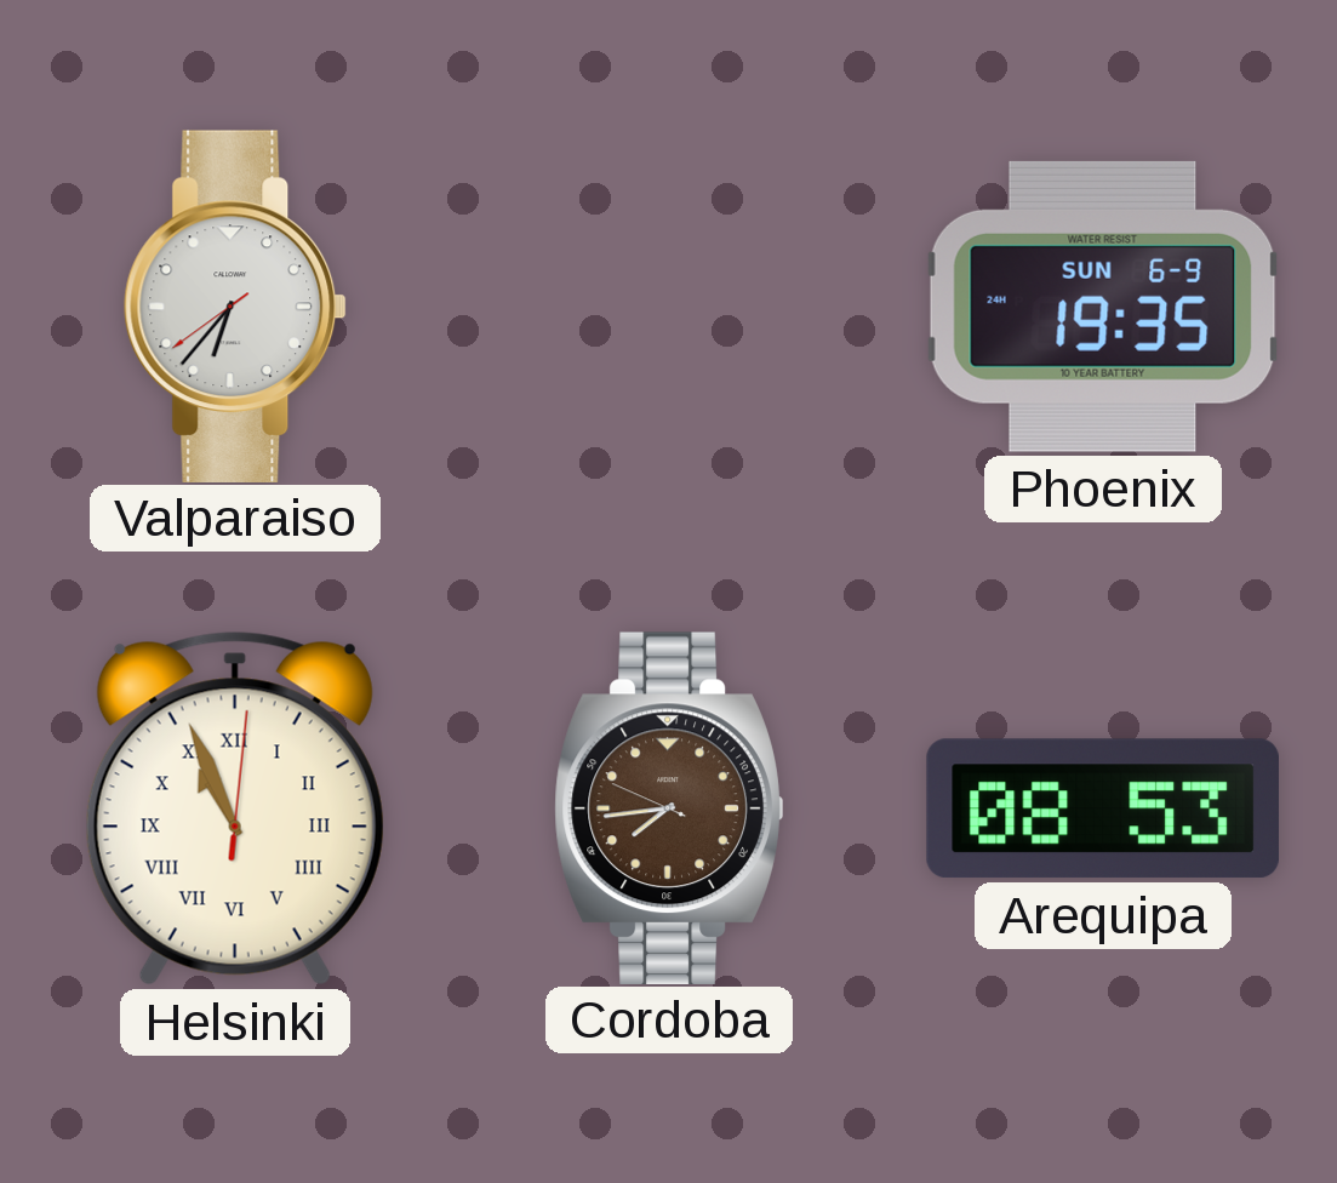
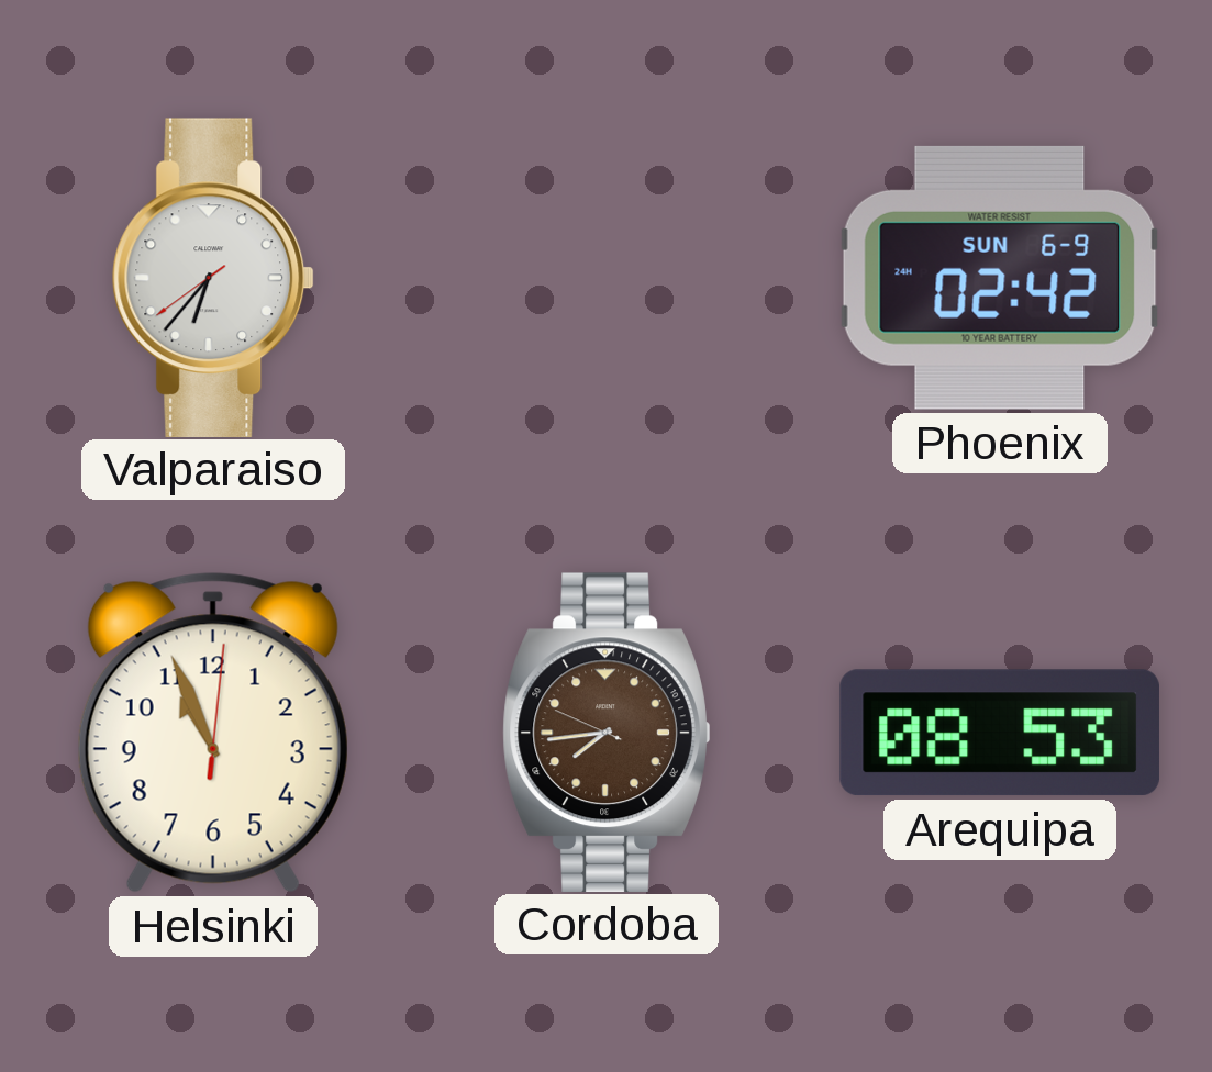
Phoenix: 19:35 -> 02:42
Helsinki numerals: Roman -> Arabic
